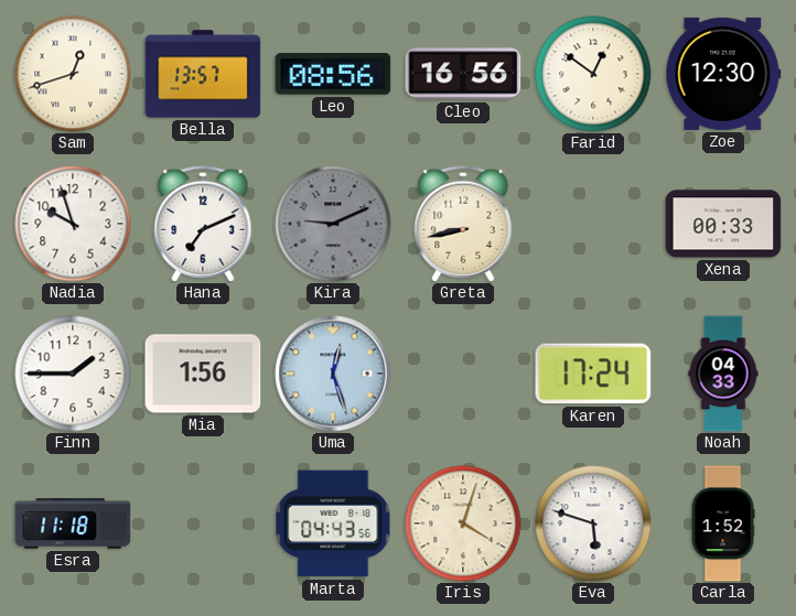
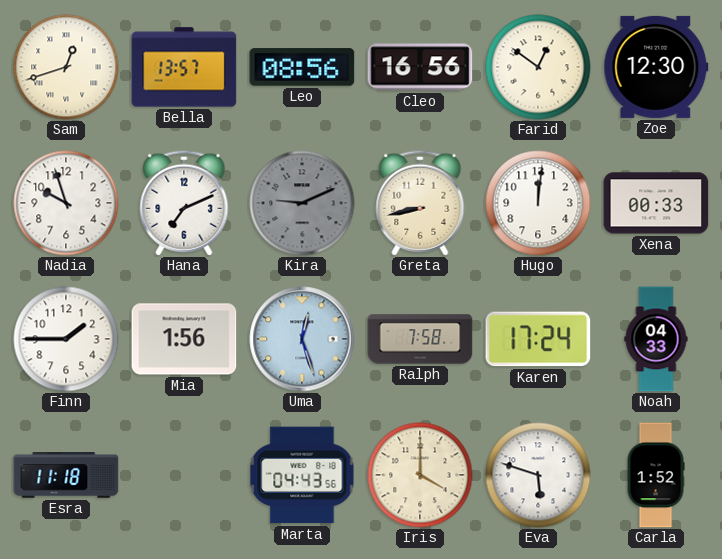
Hugo: none -> 12:01
Ralph: none -> 7:58
Iris: 4:03 -> 4:00
